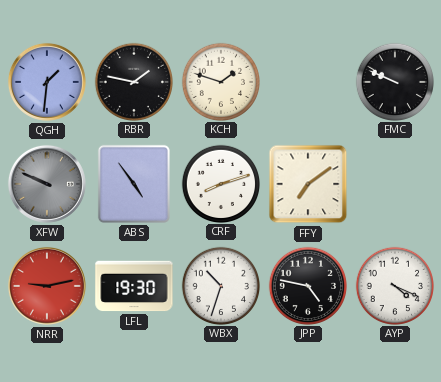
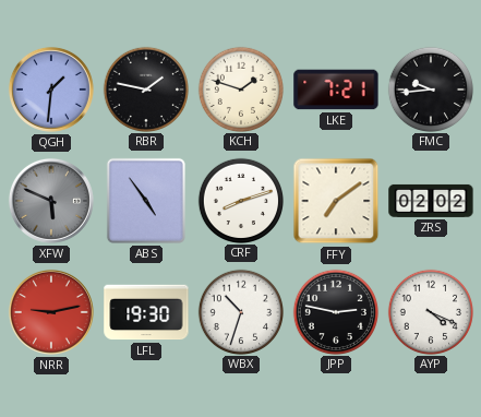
LKE: none -> 7:21
FMC: 9:49 -> 9:44
XFW: 9:49 -> 5:49
ZRS: none -> 02:02
JPP: 4:47 -> 2:47
